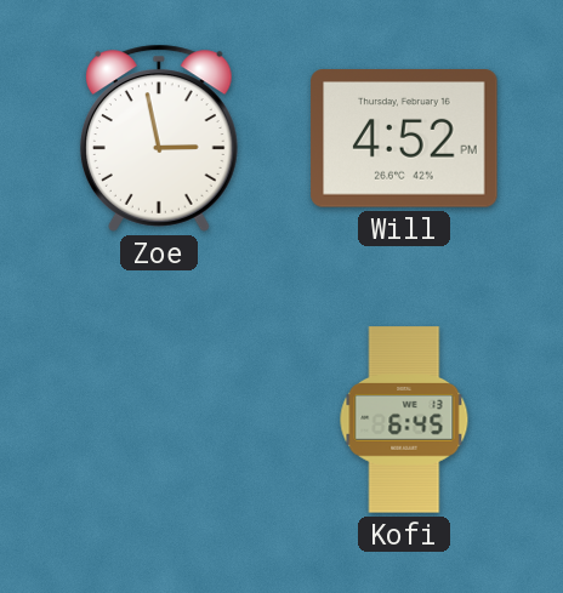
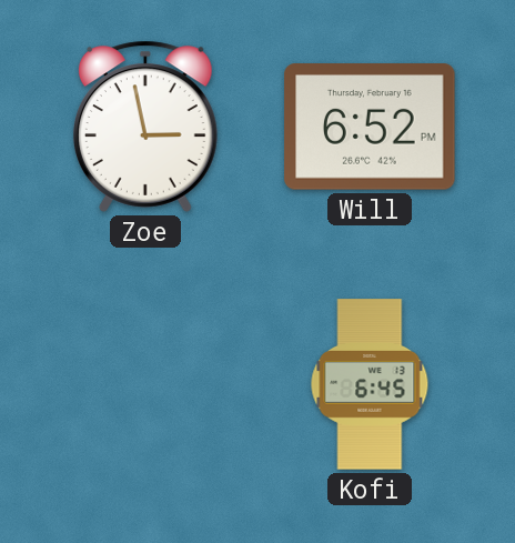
Will: 4:52 -> 6:52
